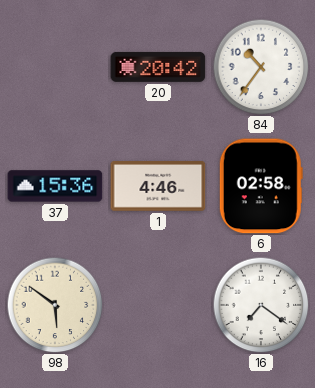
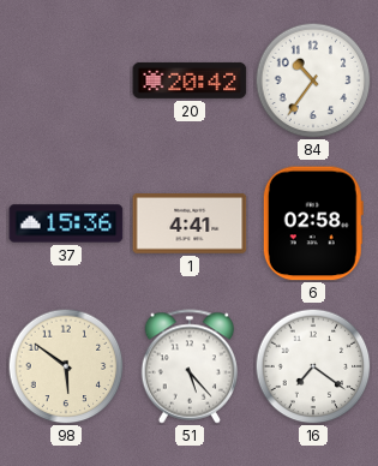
1: 4:46 -> 4:41
51: none -> 5:23
